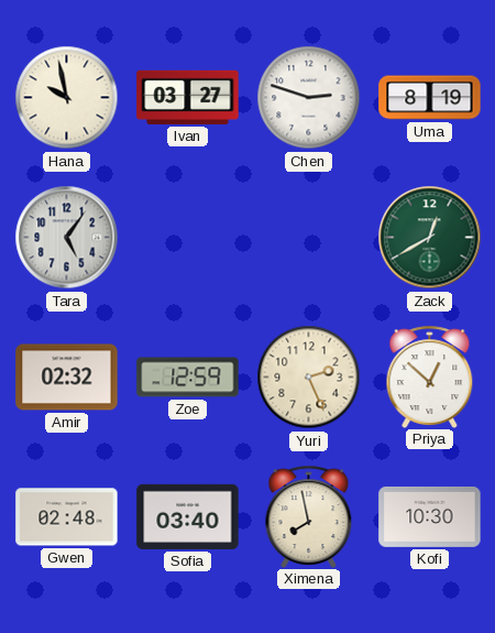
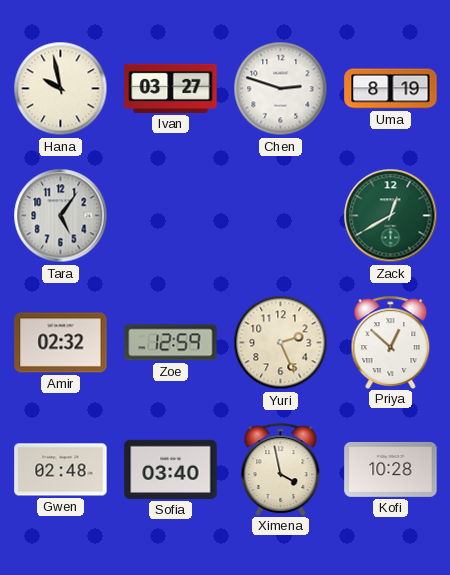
Ximena: 7:58 -> 3:58
Kofi: 10:30 -> 10:28
